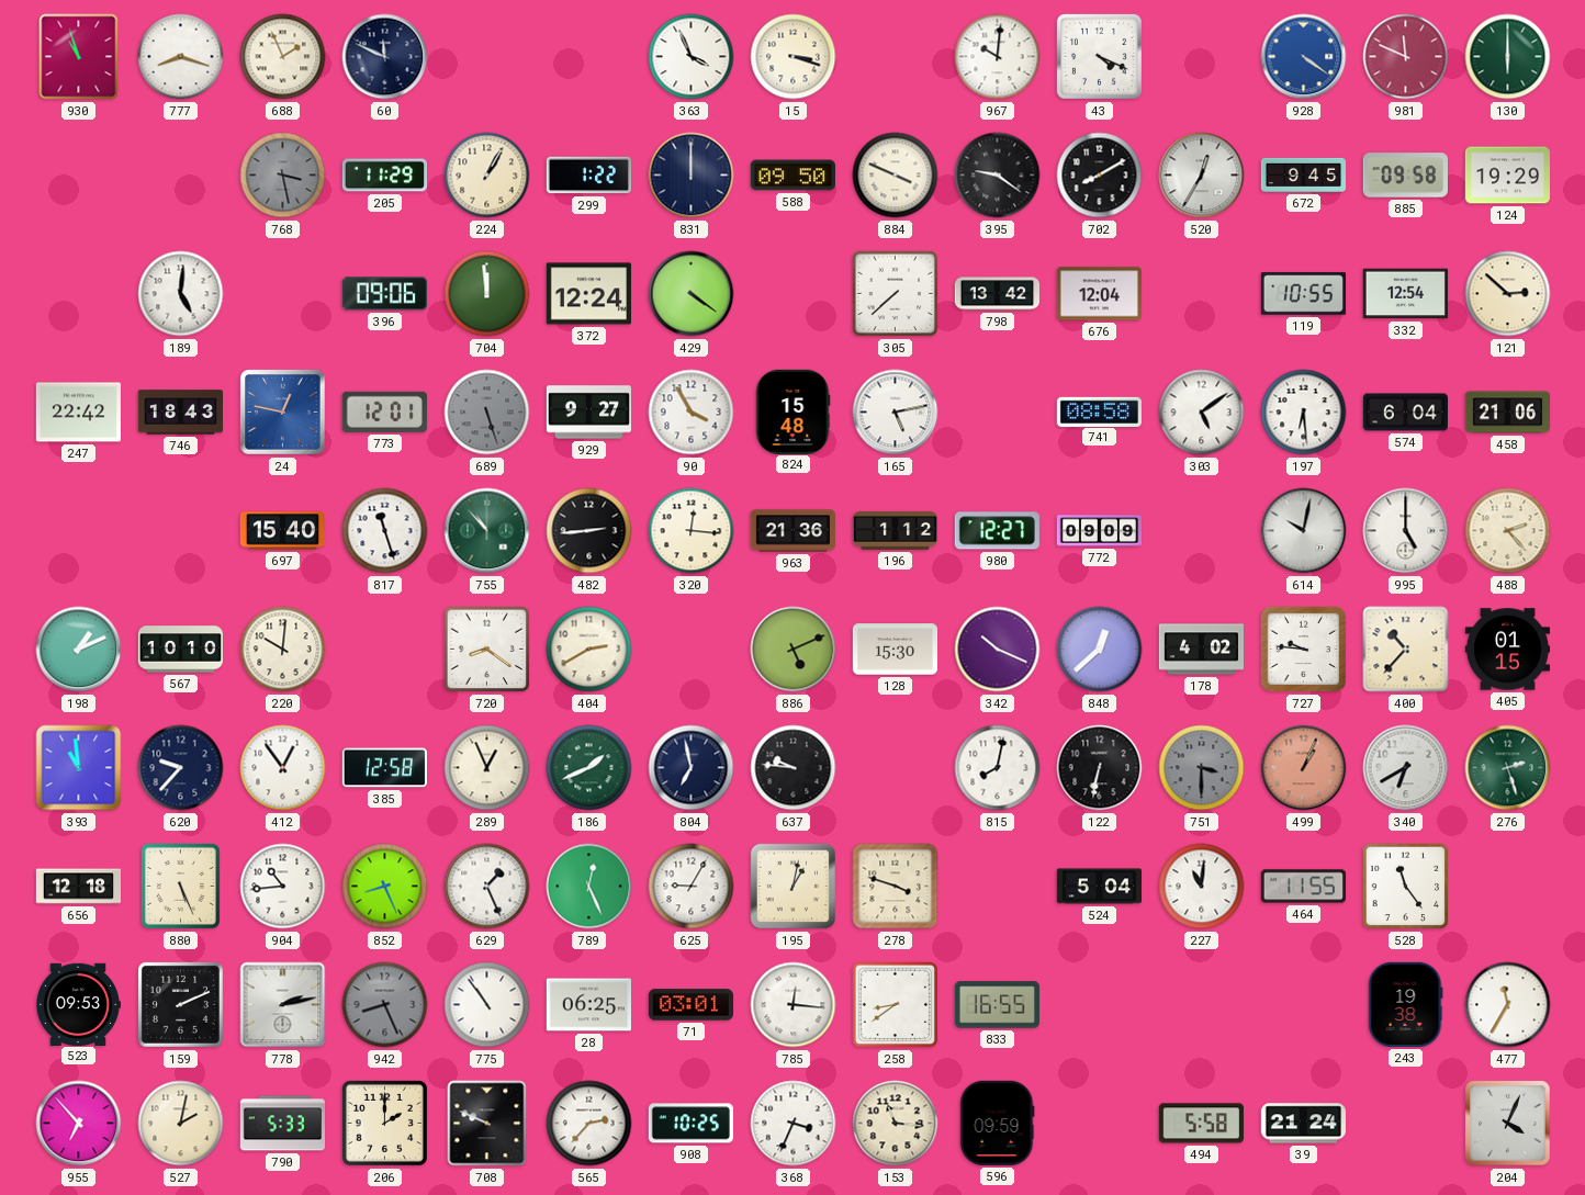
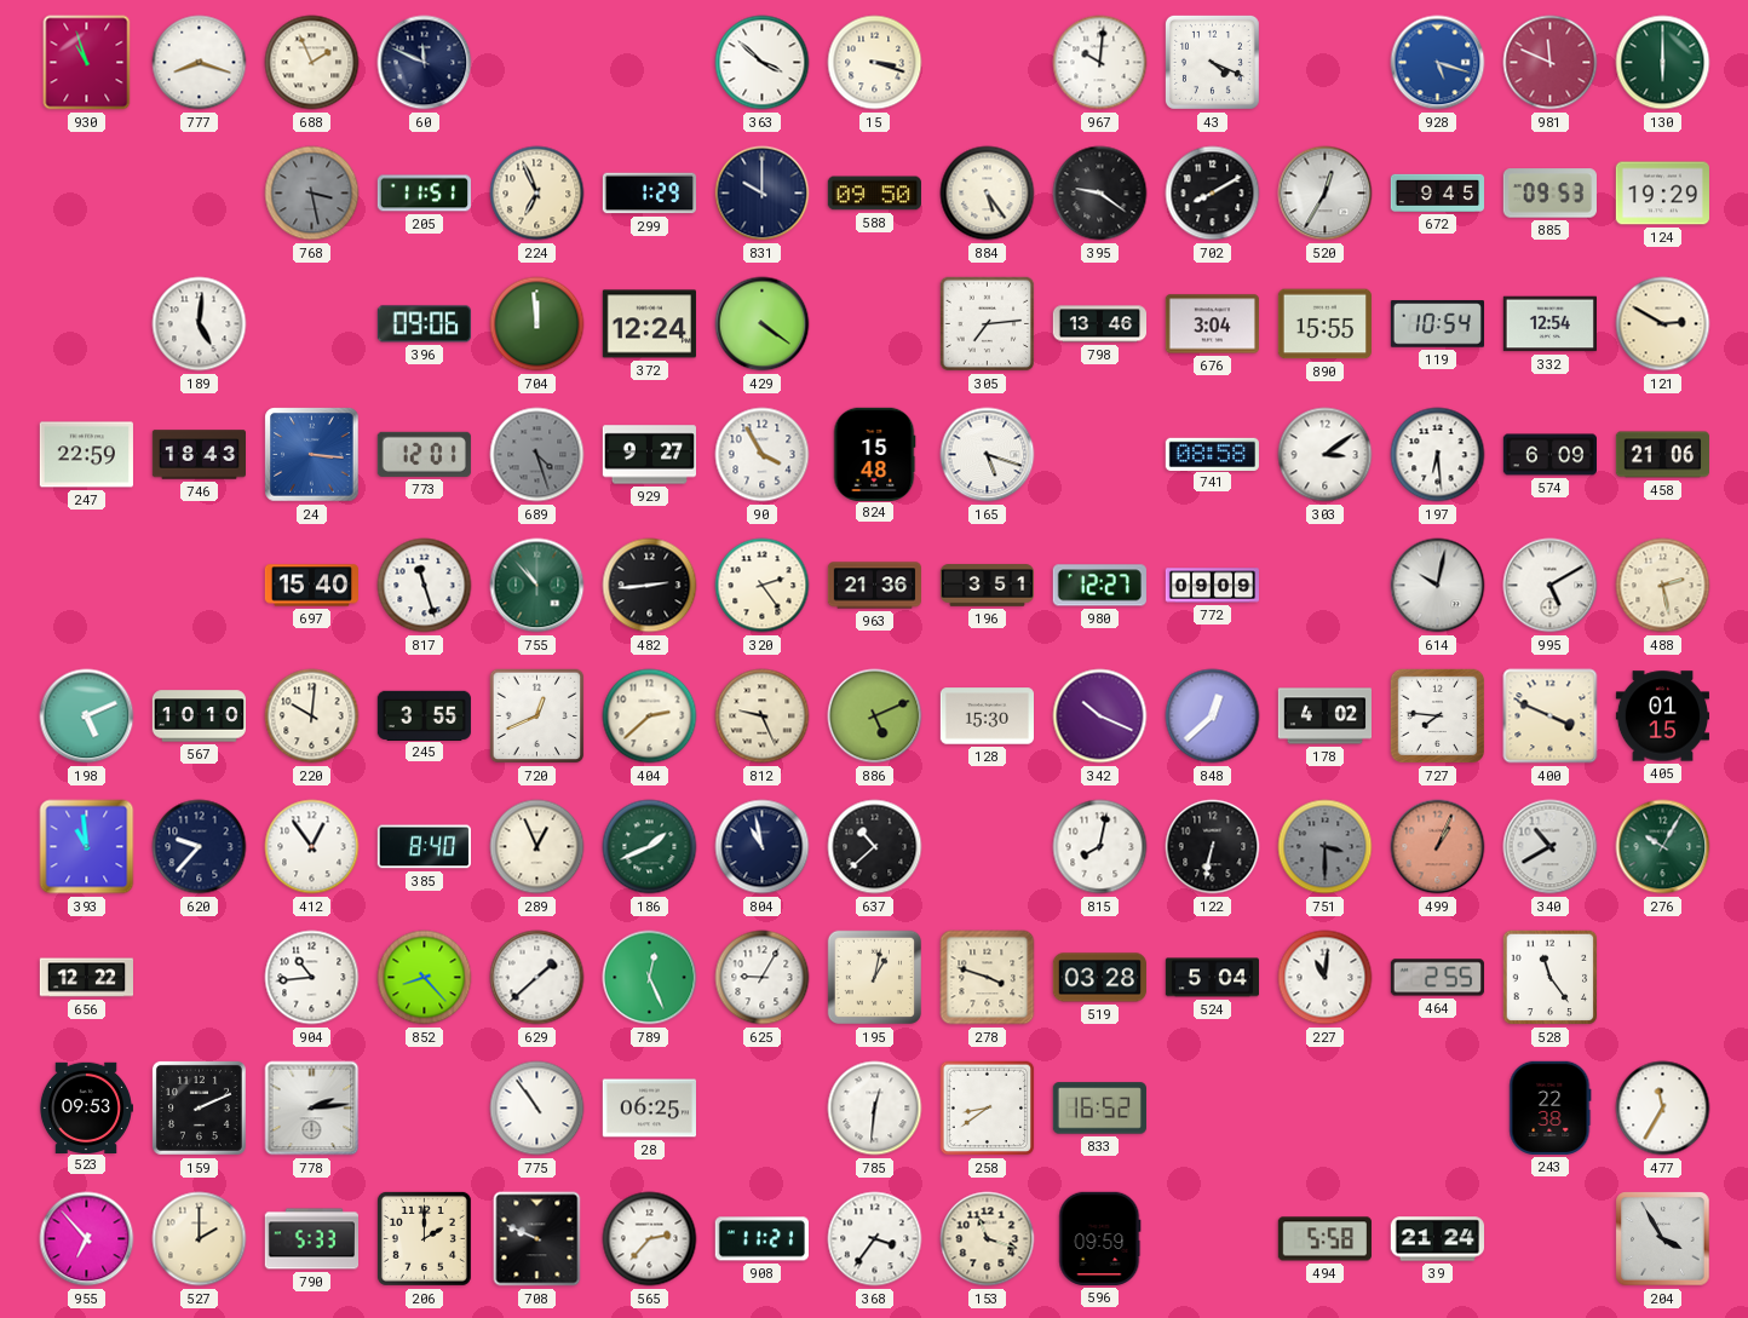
363: 3:56 -> 3:52
928: 4:21 -> 5:18
205: 11:29 -> 11:51
224: 1:05 -> 6:56
299: 1:22 -> 1:29
831: 12:00 -> 10:00
884: 3:49 -> 5:24
885: 09:58 -> 09:53
305: 7:38 -> 7:14
798: 13:42 -> 13:46
676: 12:04 -> 3:04
890: none -> 15:55
119: 10:55 -> 10:54
121: 2:52 -> 2:50
247: 22:42 -> 22:59
24: 12:47 -> 3:16
689: 5:27 -> 4:27
165: 5:13 -> 5:18
303: 5:09 -> 3:09
574: 6:04 -> 6:09
320: 12:16 -> 2:24
196: 1:12 -> 3:51
995: 5:00 -> 5:10
488: 2:23 -> 2:28
198: 1:11 -> 5:11
245: none -> 3:55
720: 8:21 -> 12:41
404: 2:40 -> 2:38
812: none -> 9:26
727: 9:46 -> 7:46
400: 10:37 -> 3:49
385: 12:58 -> 8:40
804: 6:58 -> 10:58
637: 9:46 -> 10:38
340: 6:40 -> 10:40
276: 2:27 -> 10:05
656: 12:18 -> 12:22
880: 5:26 -> none
852: 8:26 -> 8:23
629: 1:26 -> 1:38
519: none -> 03:28
464: 11:55 -> 2:55
778: 2:13 -> 2:14
942: 8:26 -> none
71: 03:01 -> none
785: 12:16 -> 12:31
833: 16:55 -> 16:52
243: 19:38 -> 22:38
527: 2:02 -> 2:00
908: 10:25 -> 11:21
368: 3:34 -> 3:36
153: 11:16 -> 11:18
204: 4:04 -> 3:55
